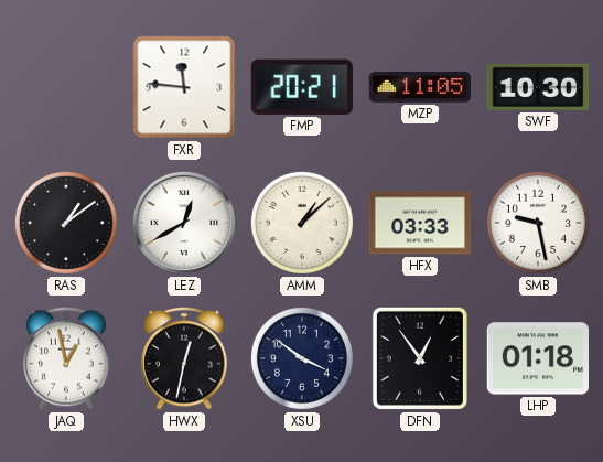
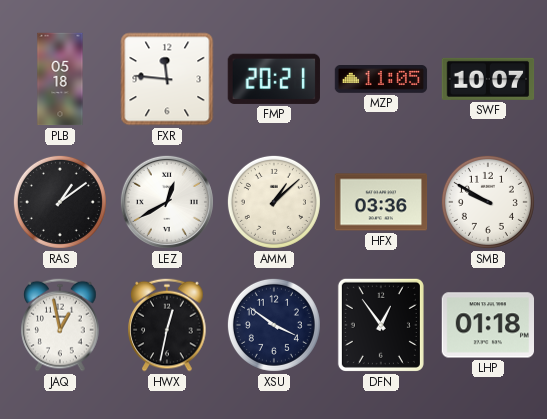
PLB: none -> 05:18
SWF: 10:30 -> 10:07
HFX: 03:33 -> 03:36
SMB: 9:28 -> 9:50
